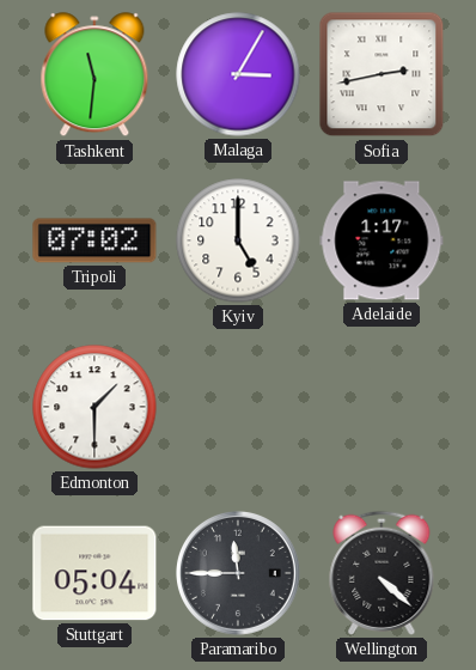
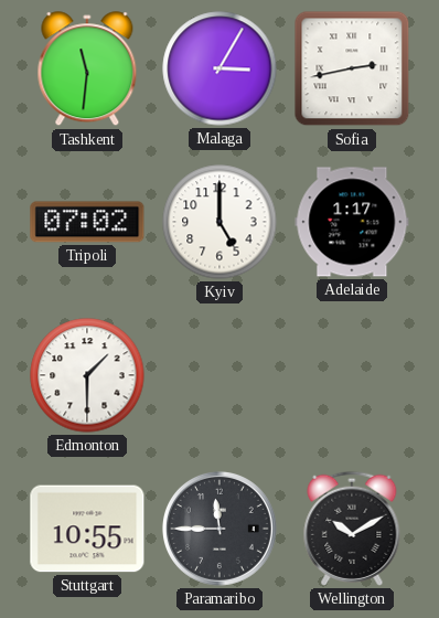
Stuttgart: 05:04 -> 10:55
Wellington: 4:22 -> 10:10
